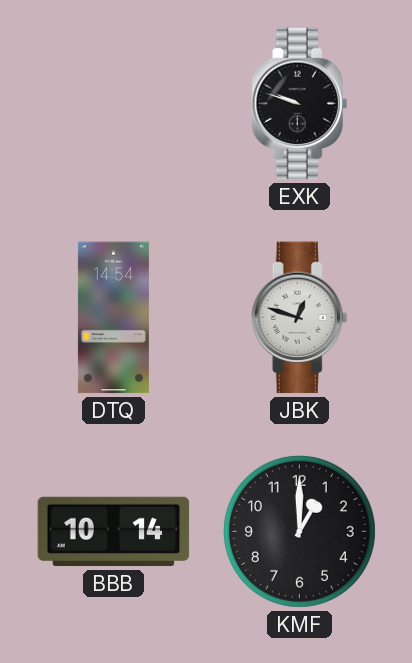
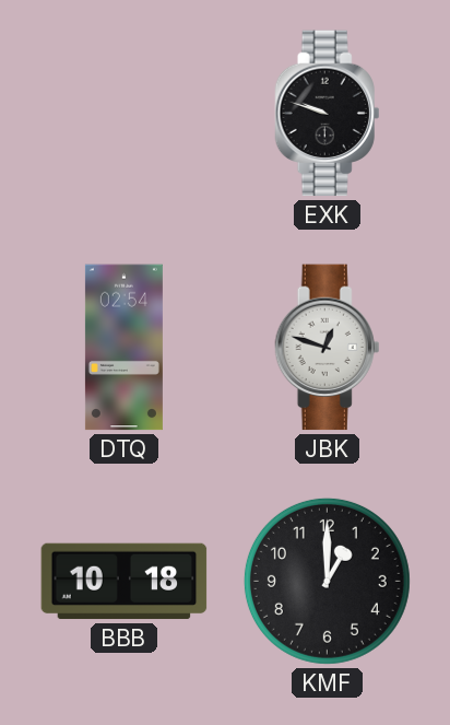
DTQ: 14:54 -> 02:54
BBB: 10:14 -> 10:18
